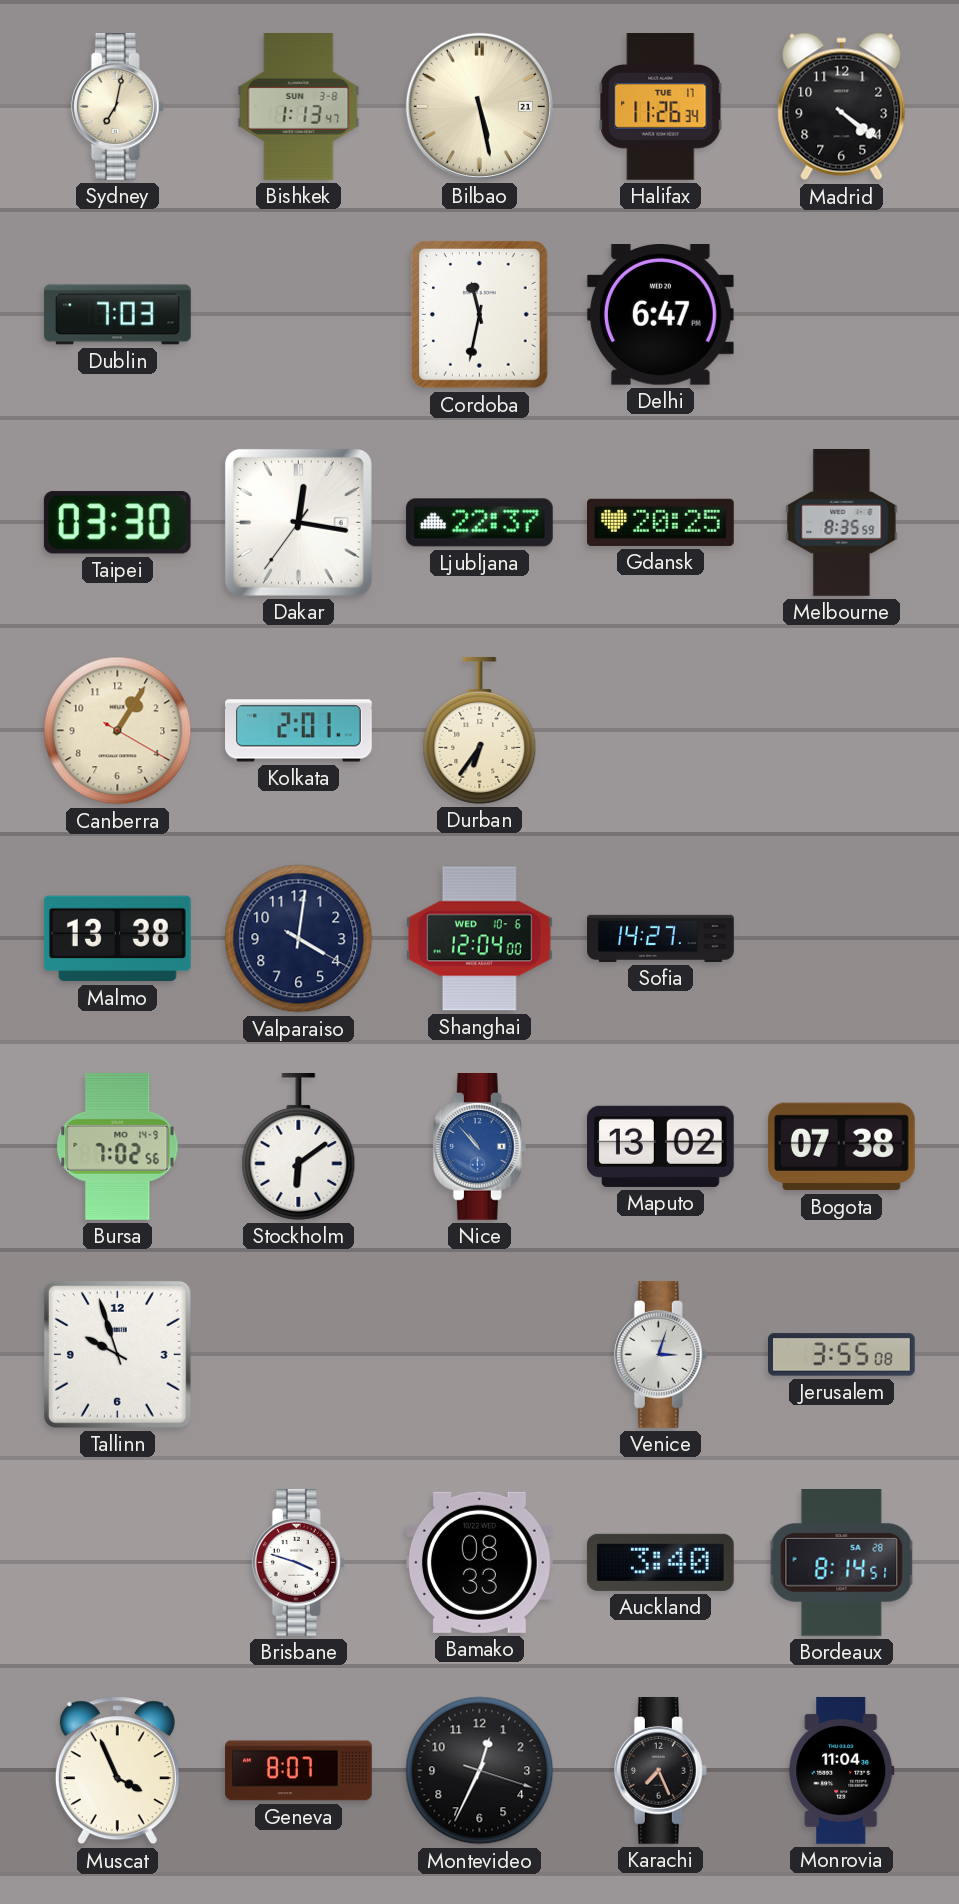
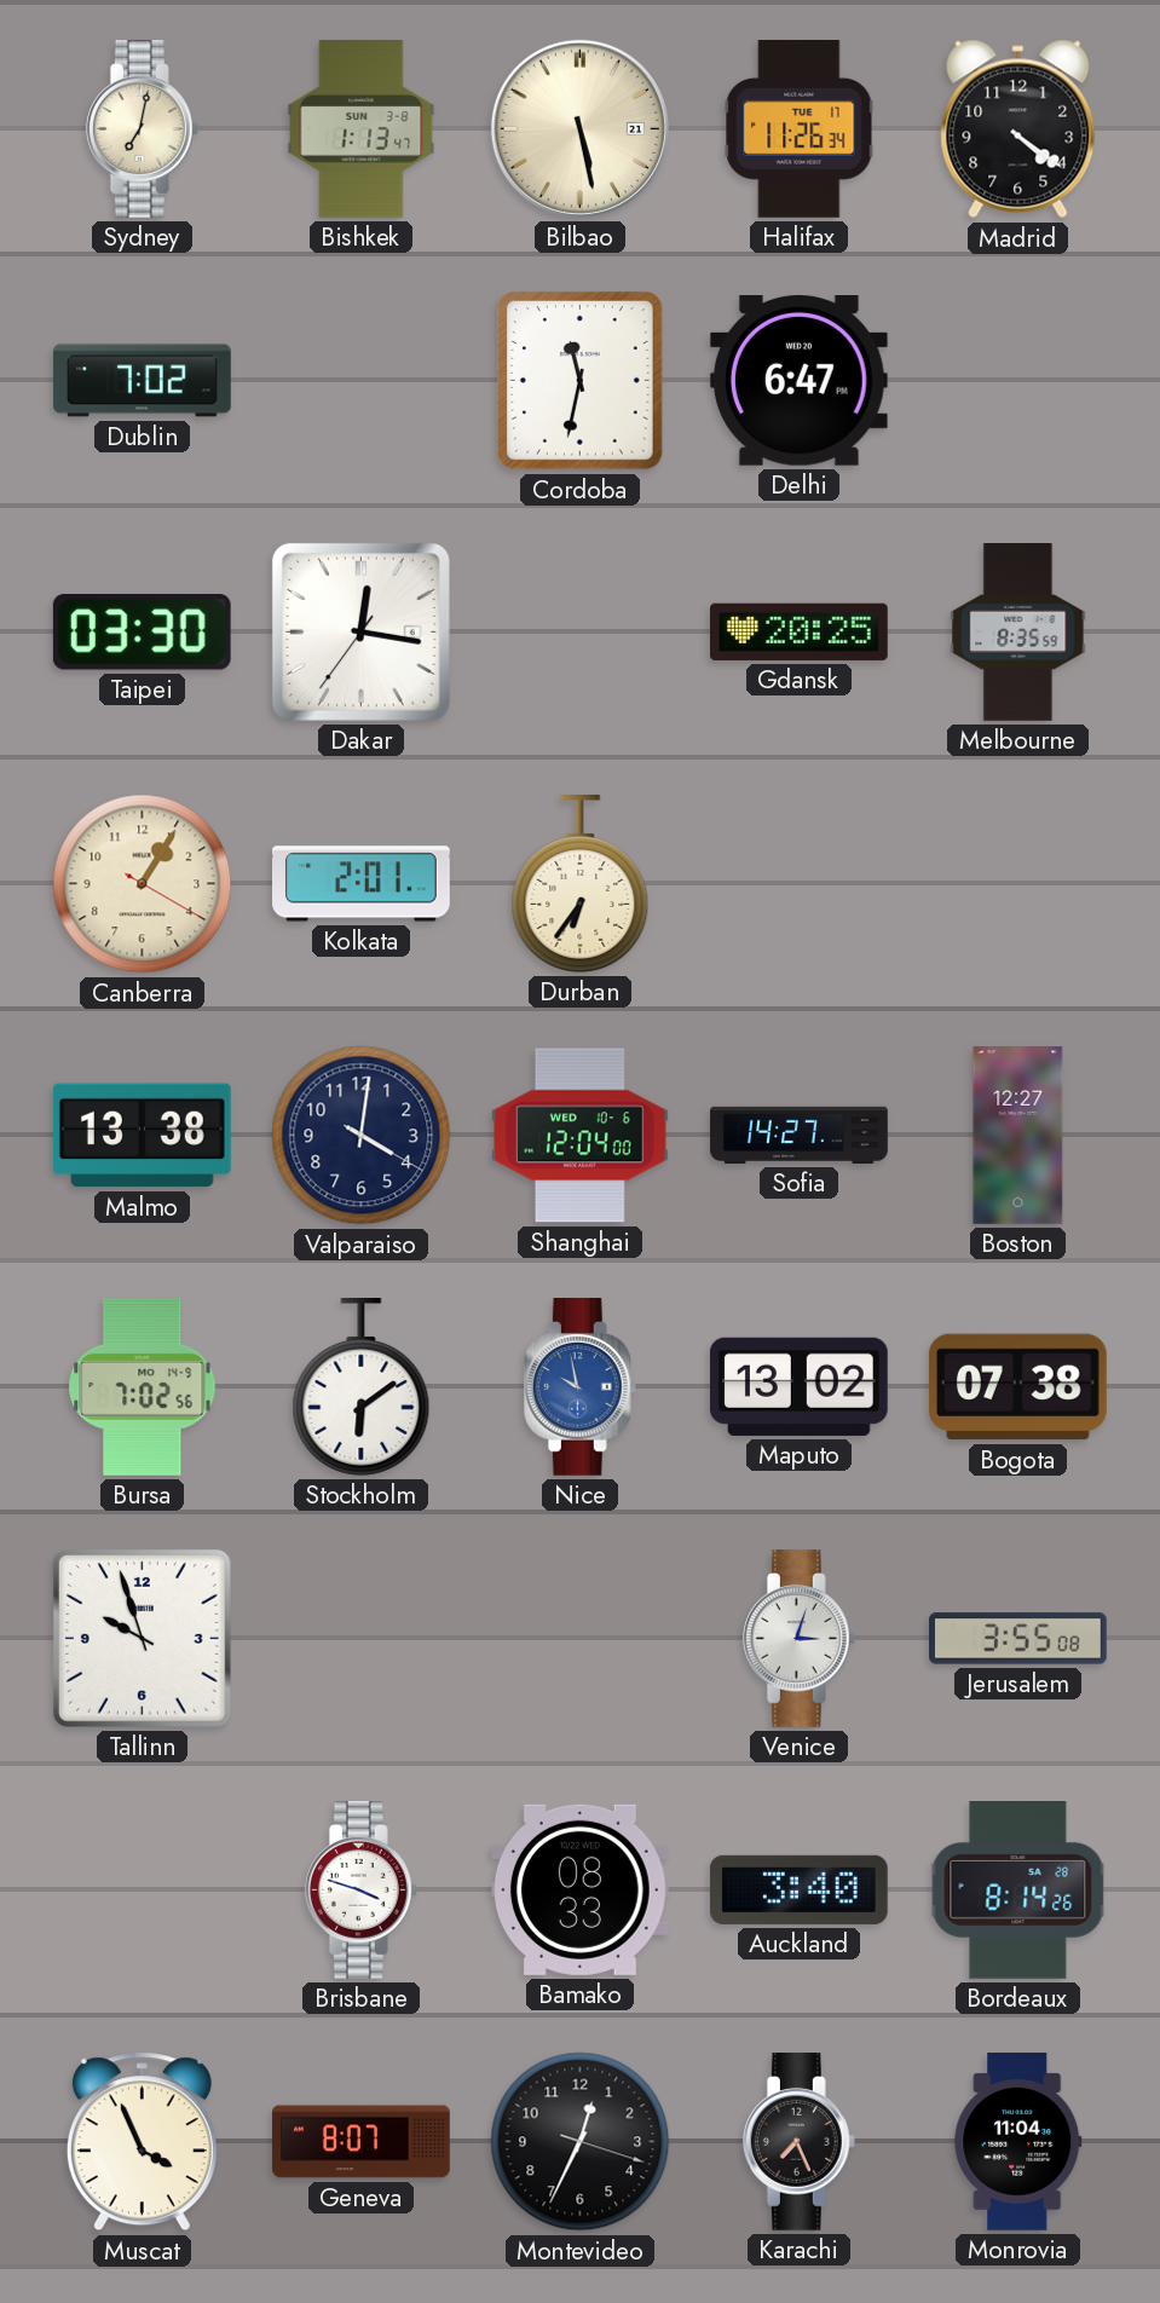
Dublin: 7:03 -> 7:02
Ljubljana: 22:37 -> none
Boston: none -> 12:27
Nice: 10:53 -> 9:58
Bordeaux: 8:14:51 -> 8:14:26
